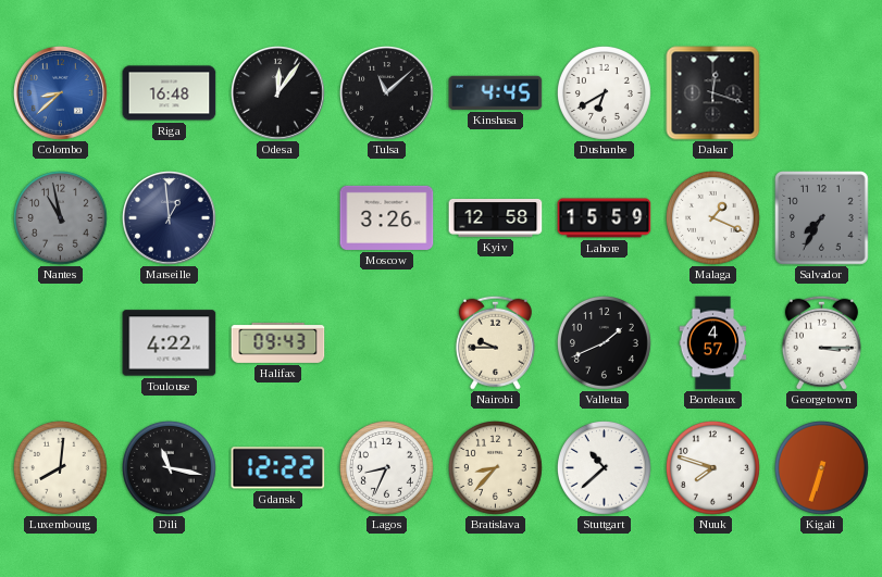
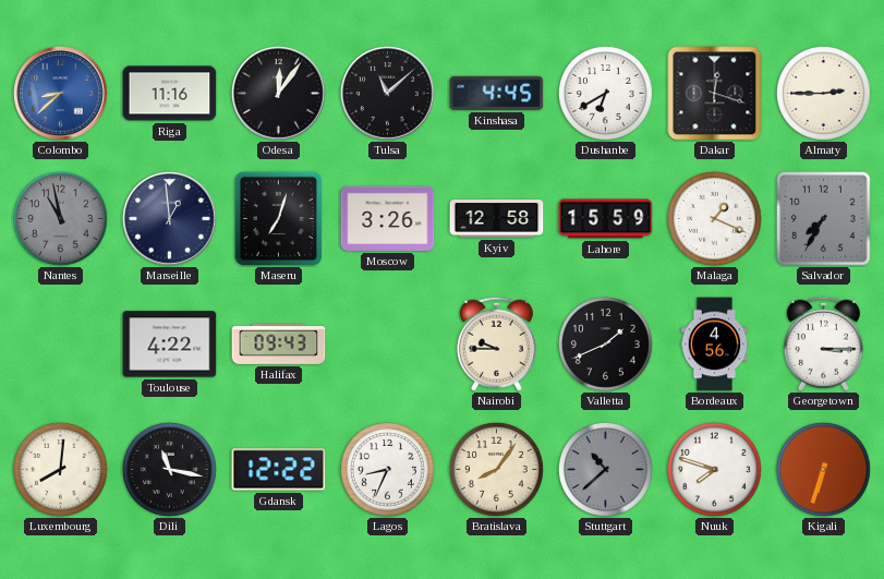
Riga: 16:48 -> 11:16
Almaty: none -> 2:45
Maseru: none -> 7:03
Bordeaux: 4:57 -> 4:56
Bratislava: 8:37 -> 8:06
Stuttgart dial: white -> grey
